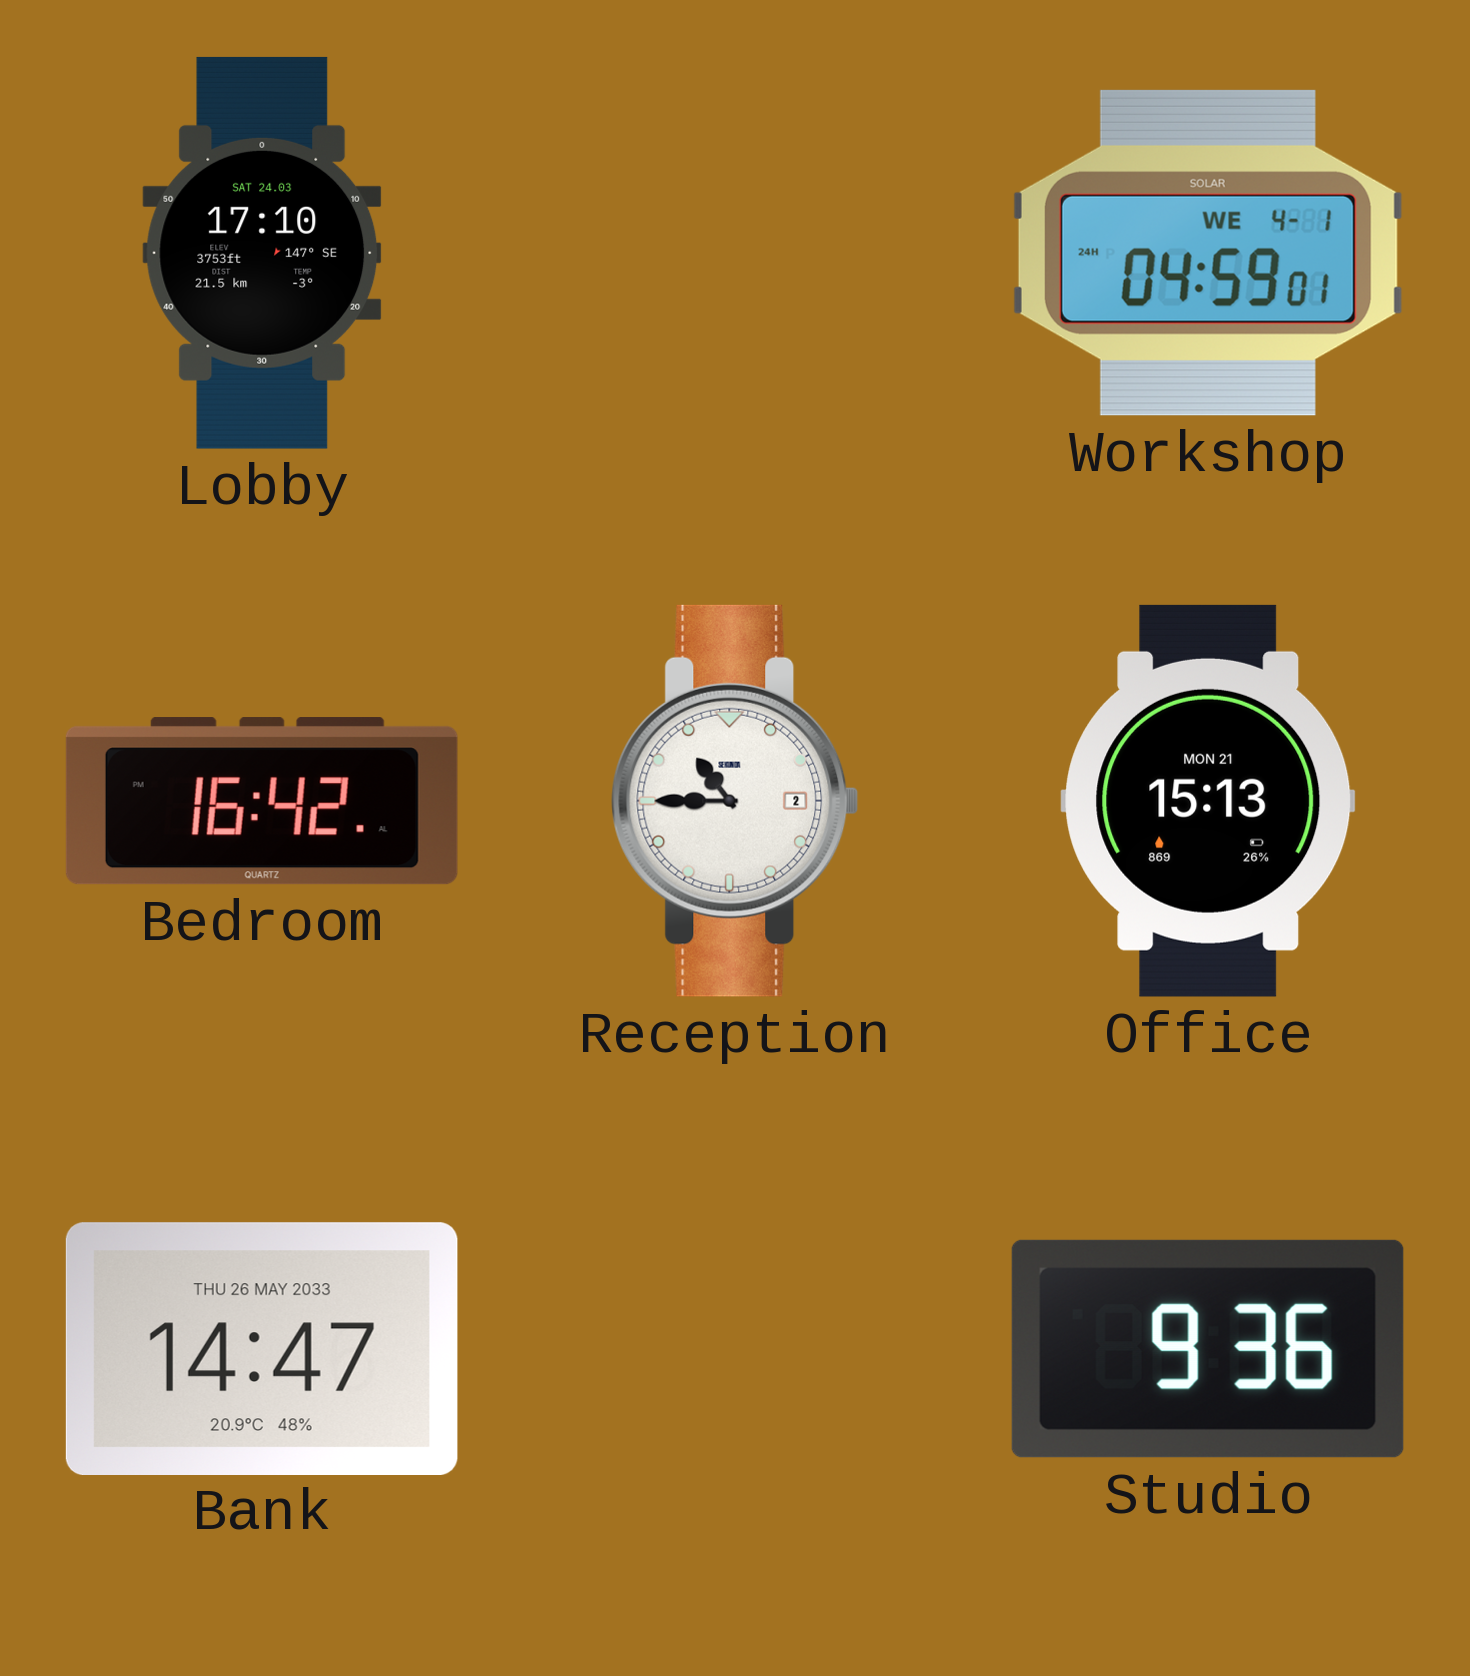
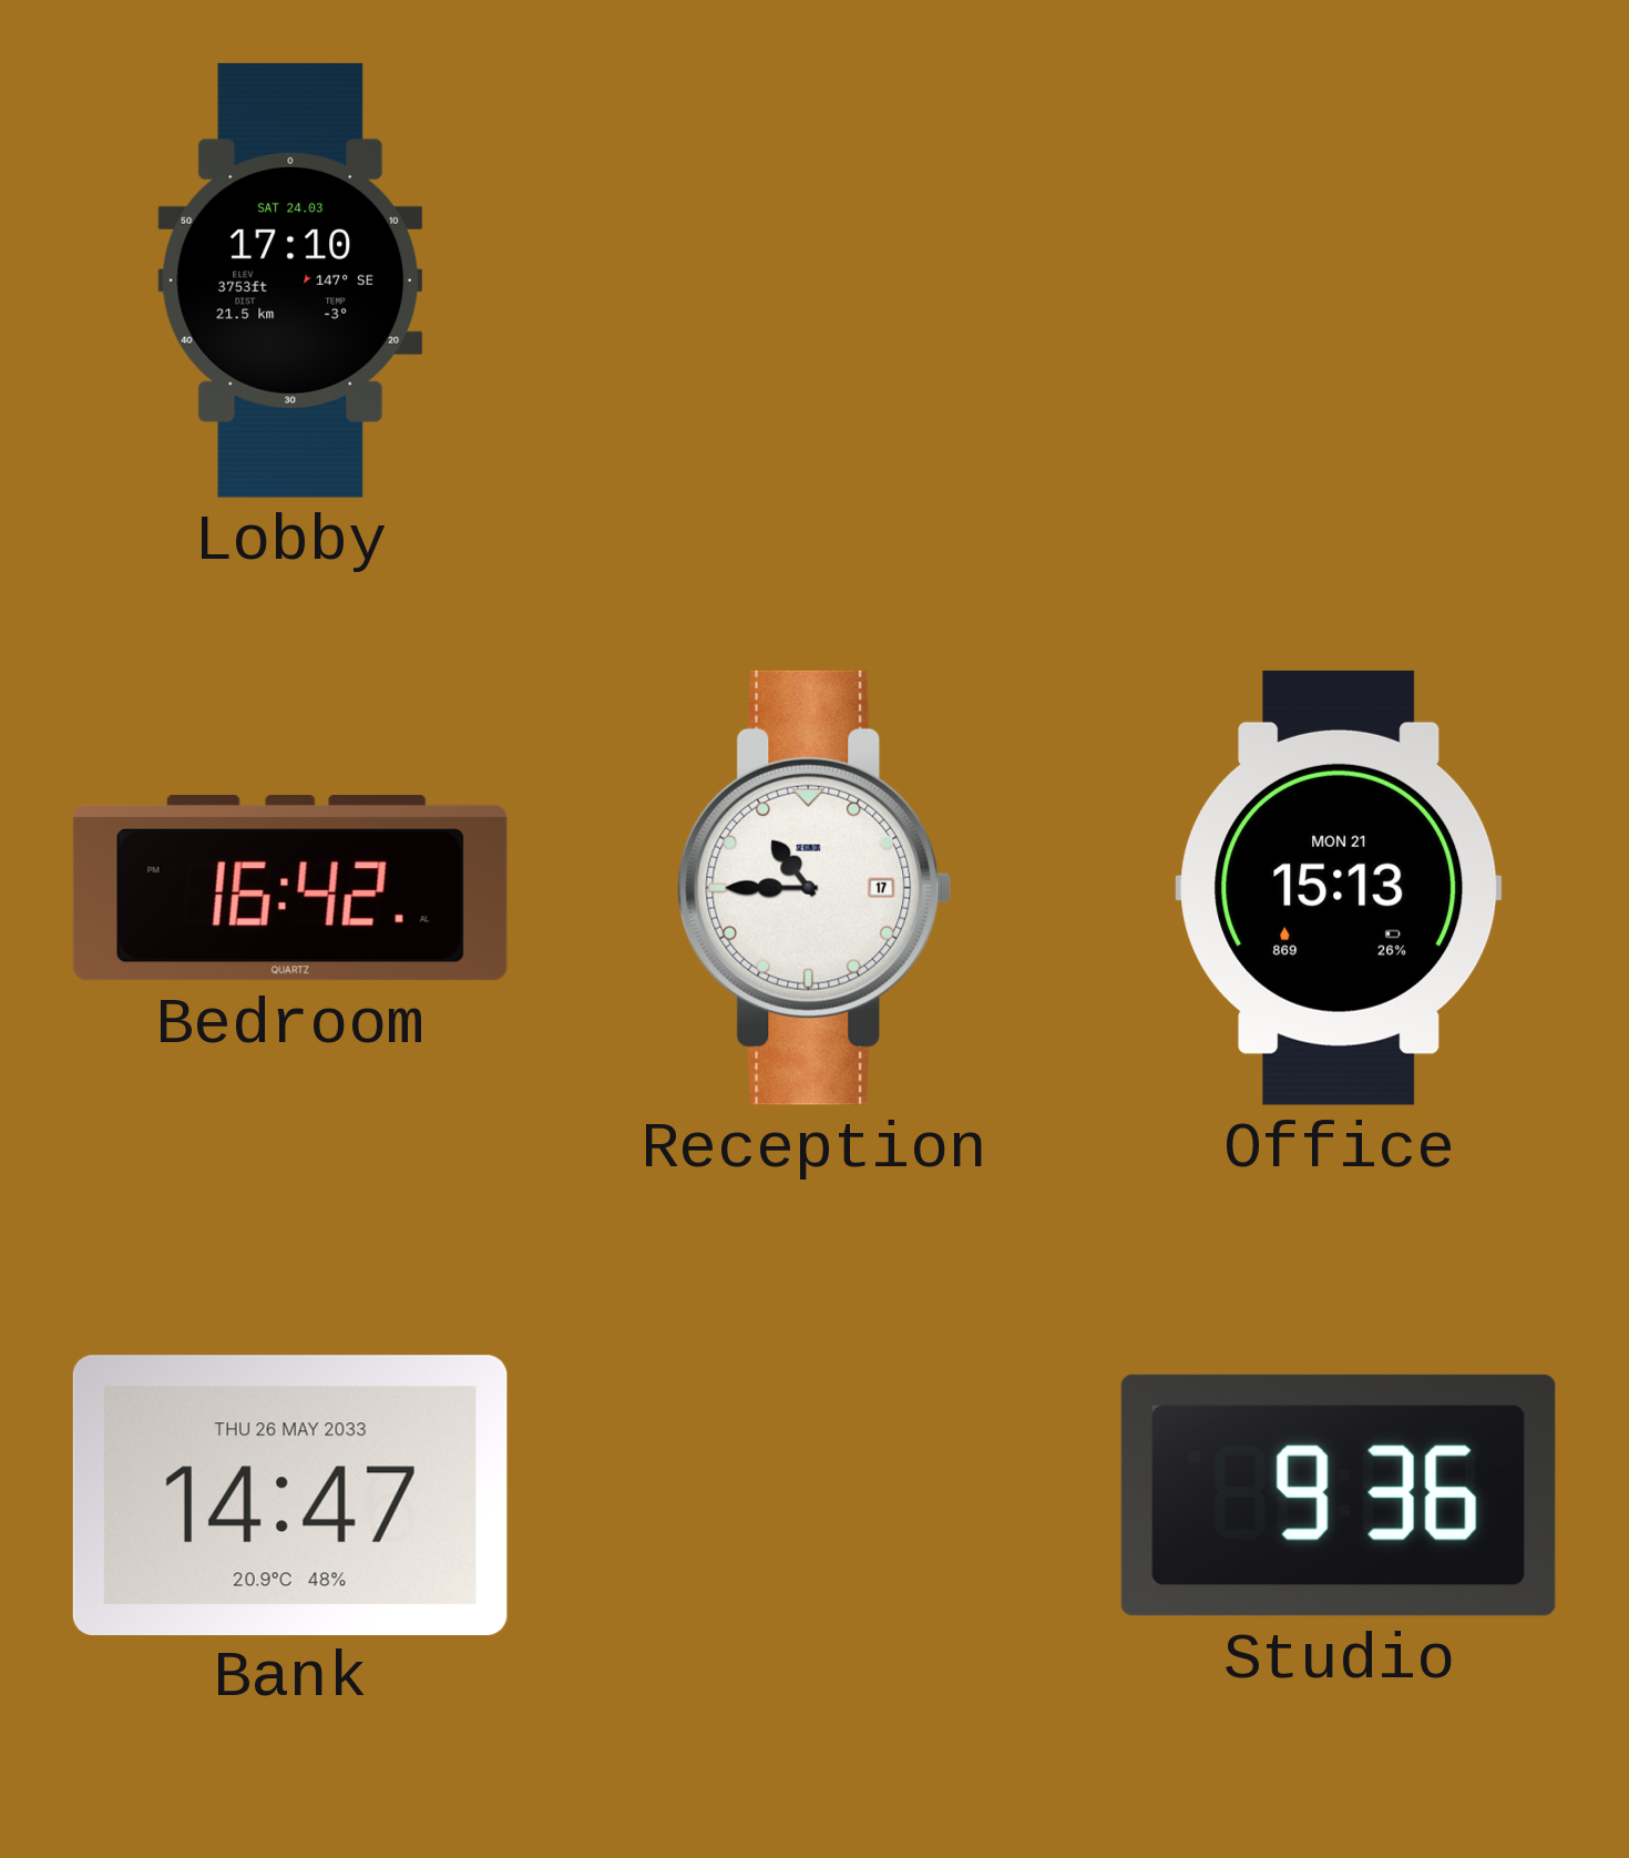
Workshop: 04:59 -> none
Reception date: 2 -> 17
